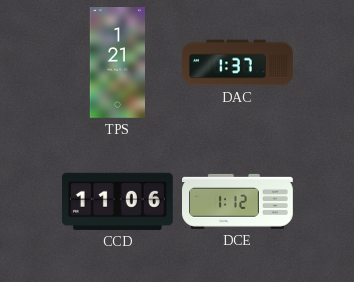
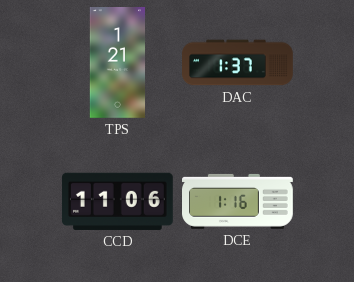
DCE: 1:12 -> 1:16
